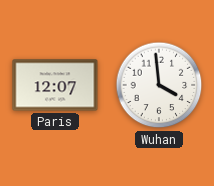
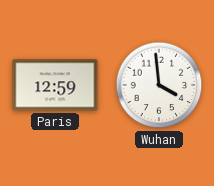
Paris: 12:07 -> 12:59
